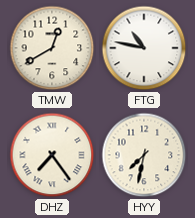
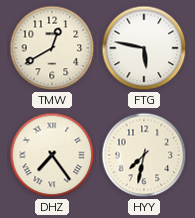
FTG: 10:47 -> 5:47
